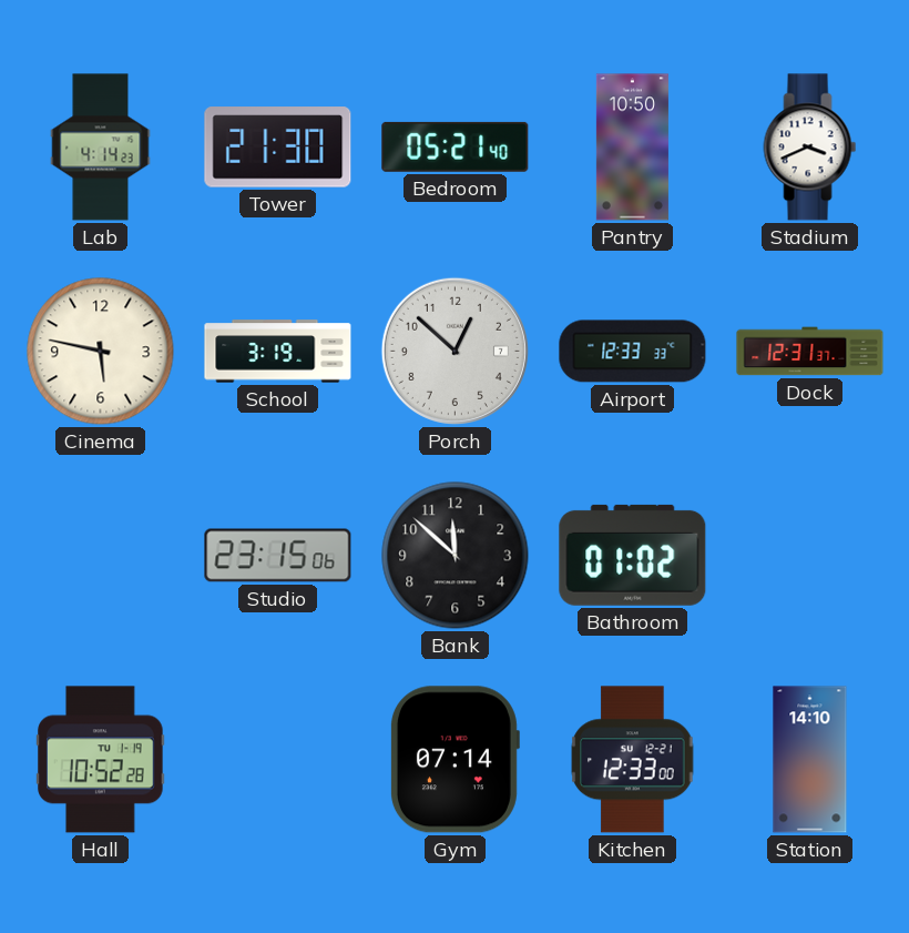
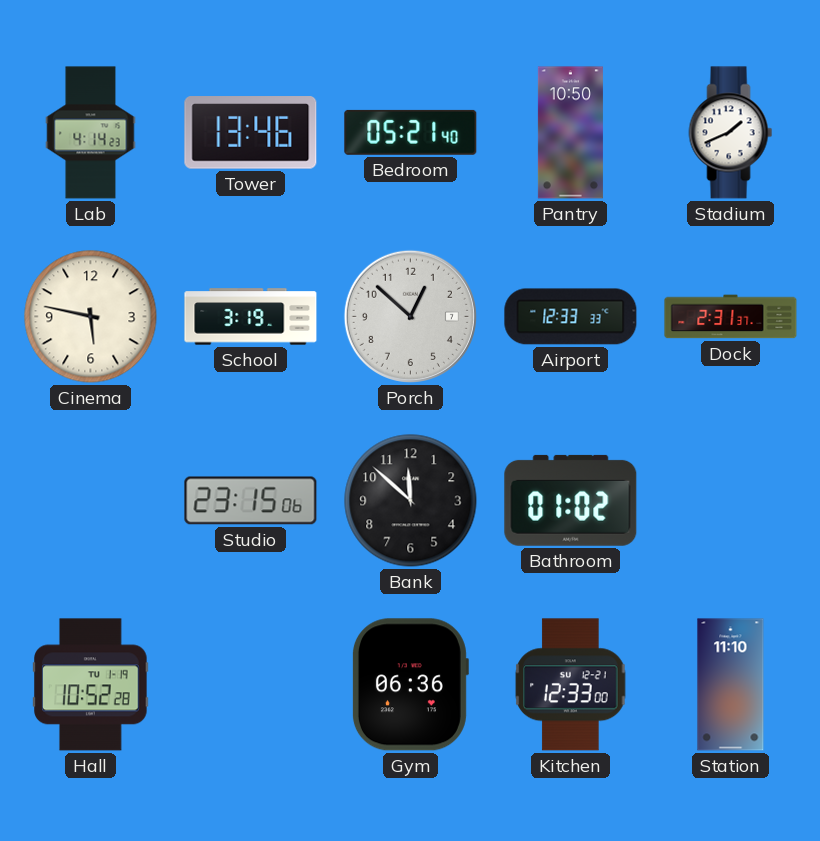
Tower: 21:30 -> 13:46
Stadium: 3:41 -> 1:41
Dock: 12:31 -> 2:31
Gym: 07:14 -> 06:36
Station: 14:10 -> 11:10
